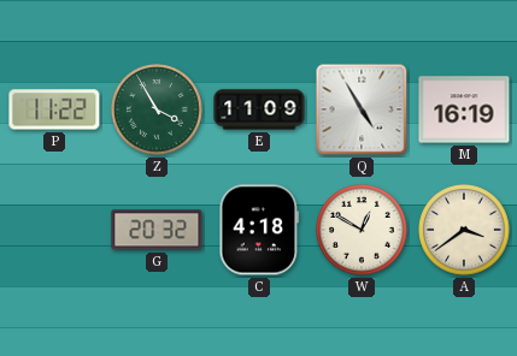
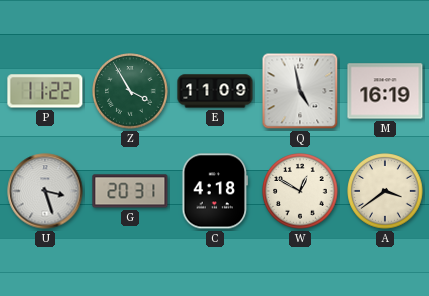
Q: 4:55 -> 4:58
U: none -> 3:27
G: 20:32 -> 20:31
